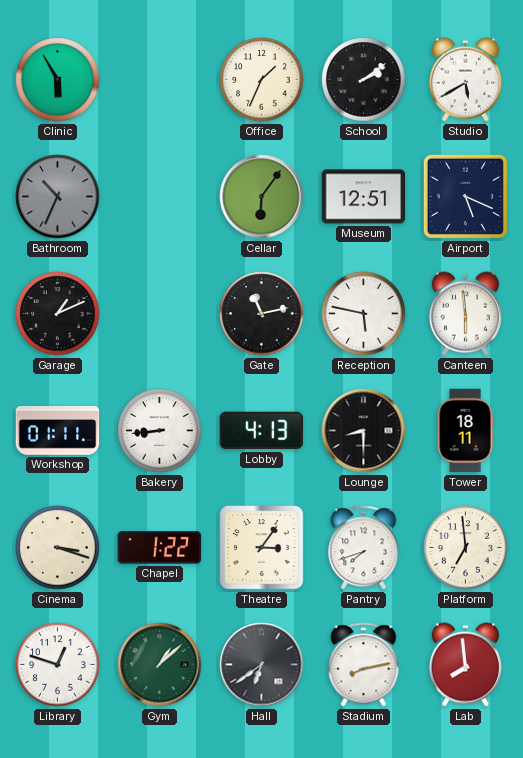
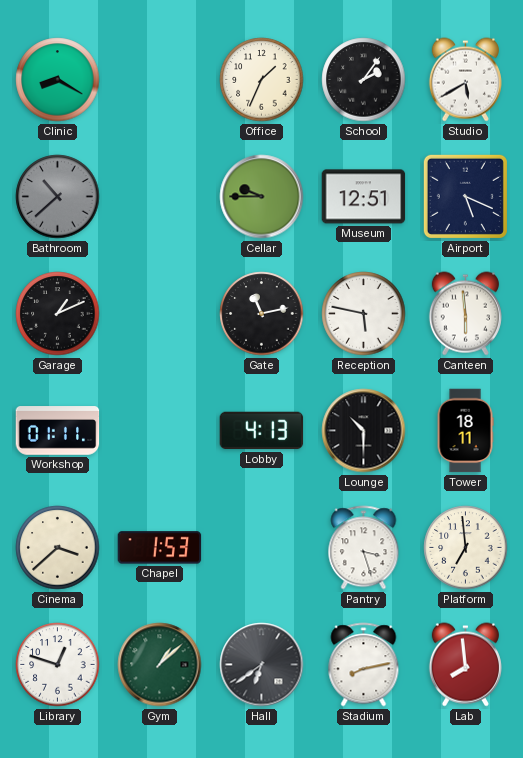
Clinic: 5:55 -> 8:20
School: 2:09 -> 2:06
Bathroom: 10:34 -> 10:38
Cellar: 6:06 -> 9:45
Bakery: 8:44 -> none
Lounge: 8:30 -> 10:30
Cinema: 3:18 -> 3:38
Chapel: 1:22 -> 1:53
Theatre: 3:06 -> none
Pantry: 7:42 -> 3:27
